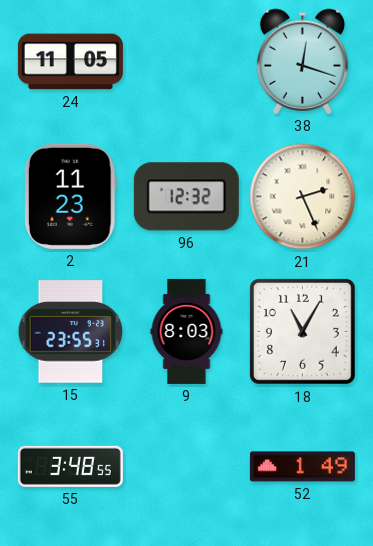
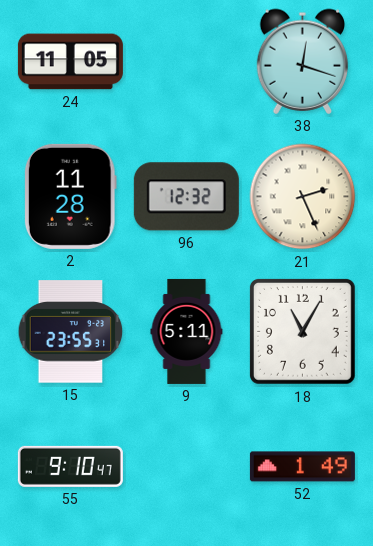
2: 11:23 -> 11:28
9: 8:03 -> 5:11
55: 3:48 -> 9:10
